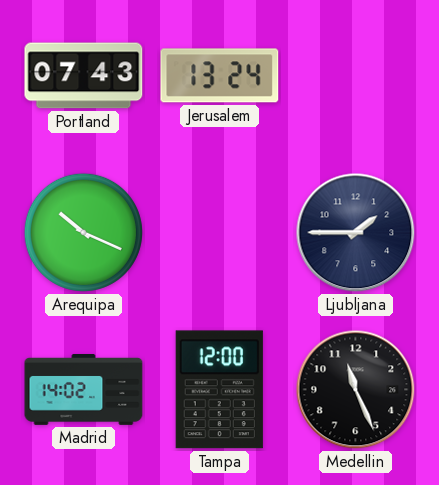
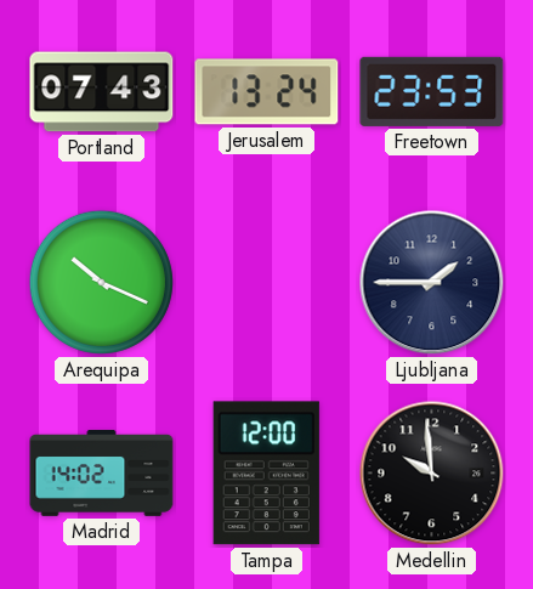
Freetown: none -> 23:53
Medellin: 11:26 -> 9:59
